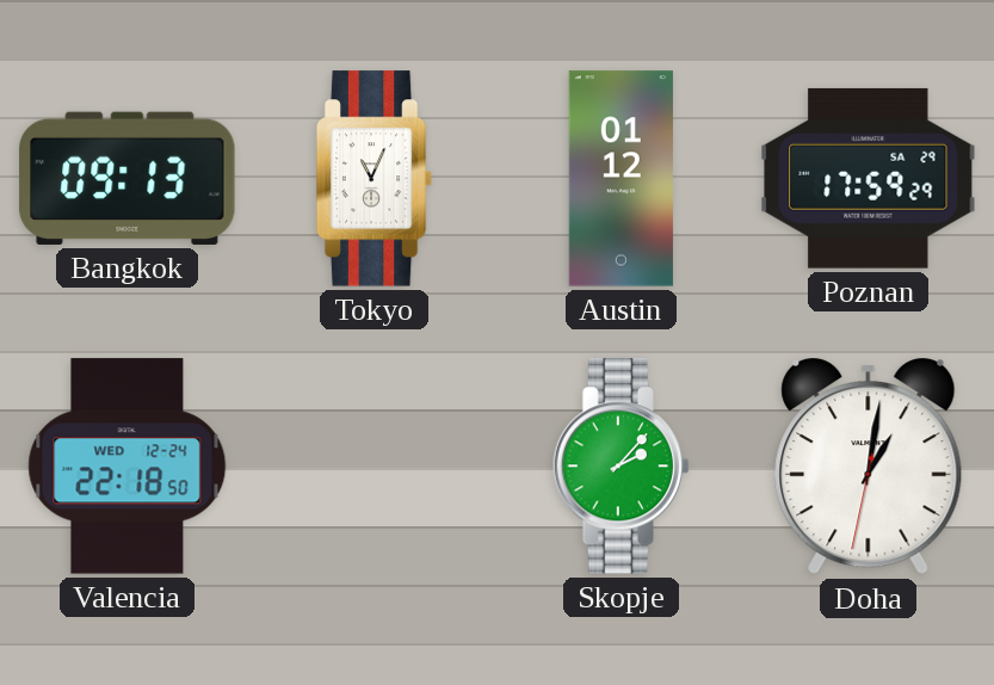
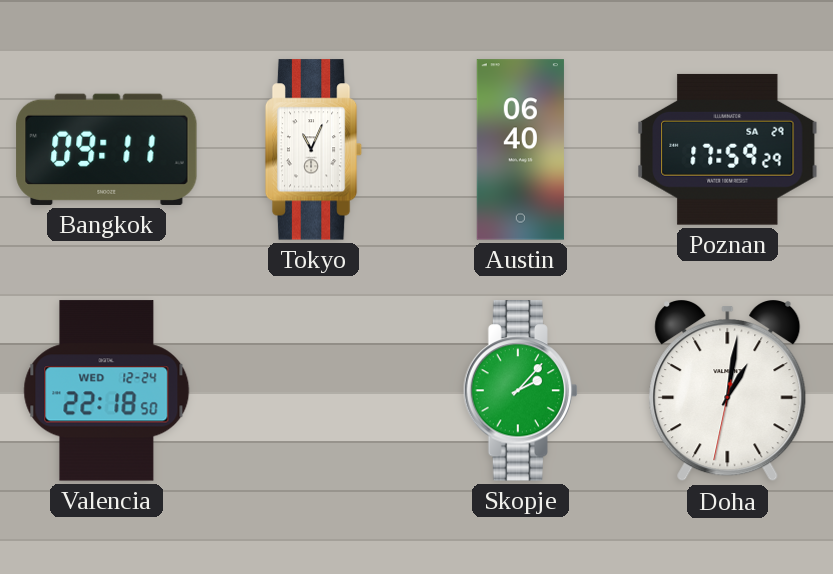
Bangkok: 09:13 -> 09:11
Austin: 01:12 -> 06:40
